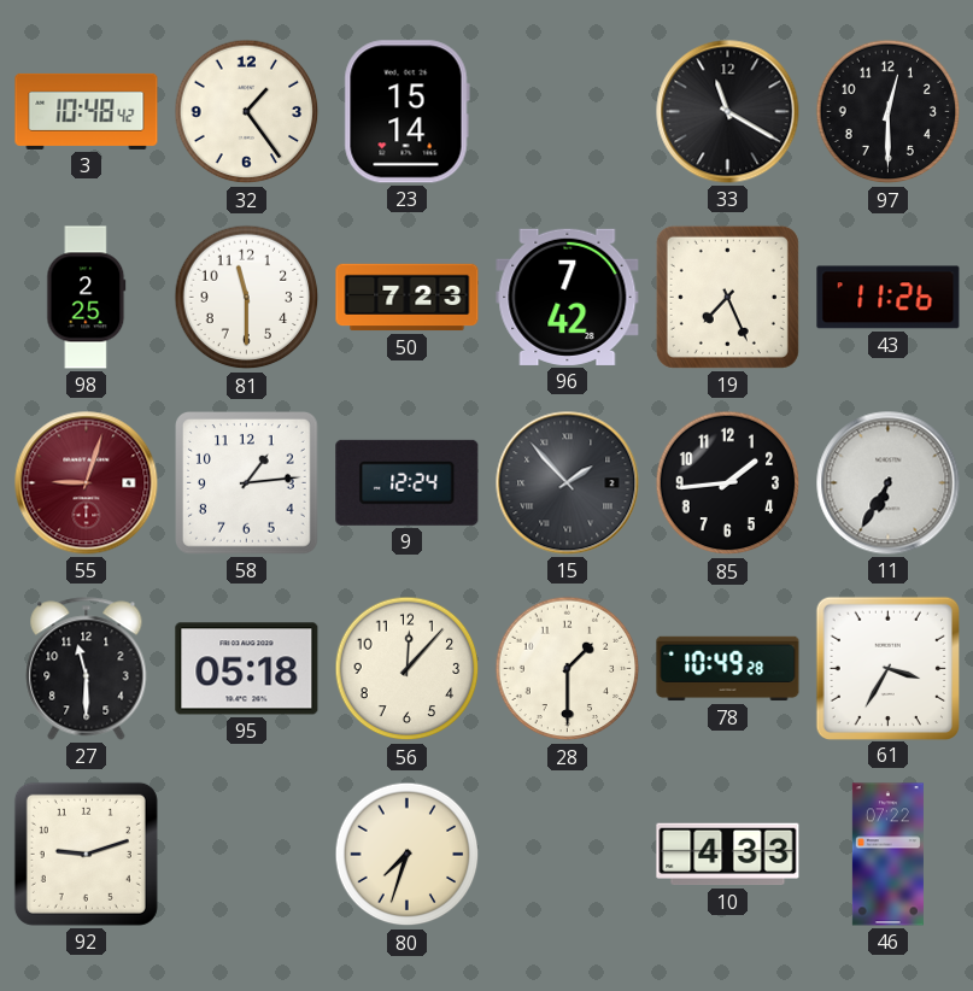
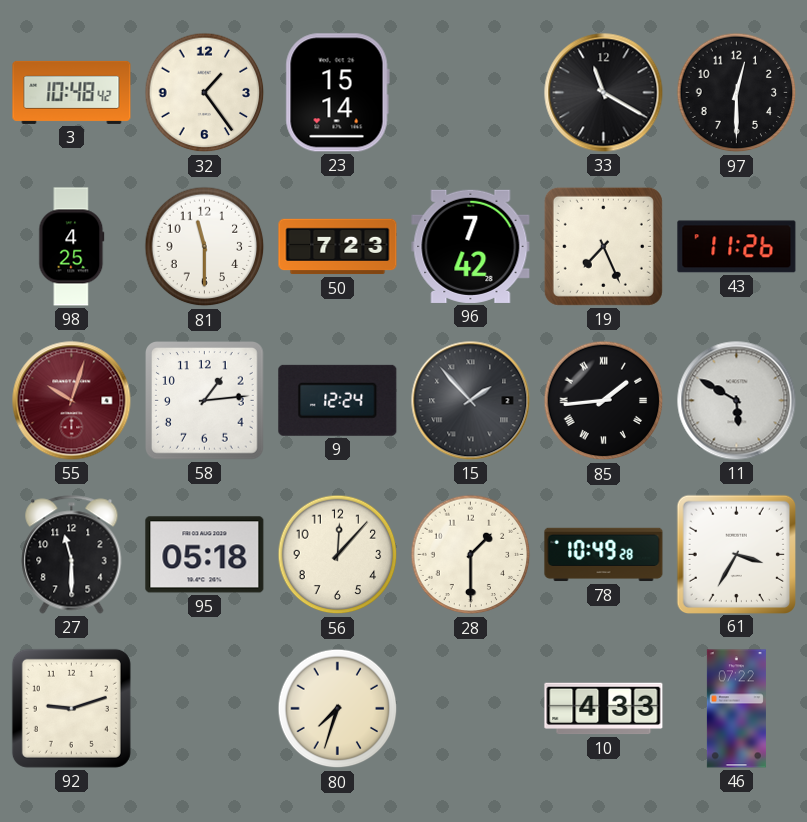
98: 2:25 -> 4:25
55: 9:03 -> 10:03
85 numerals: Arabic -> Roman
11: 6:35 -> 5:50
